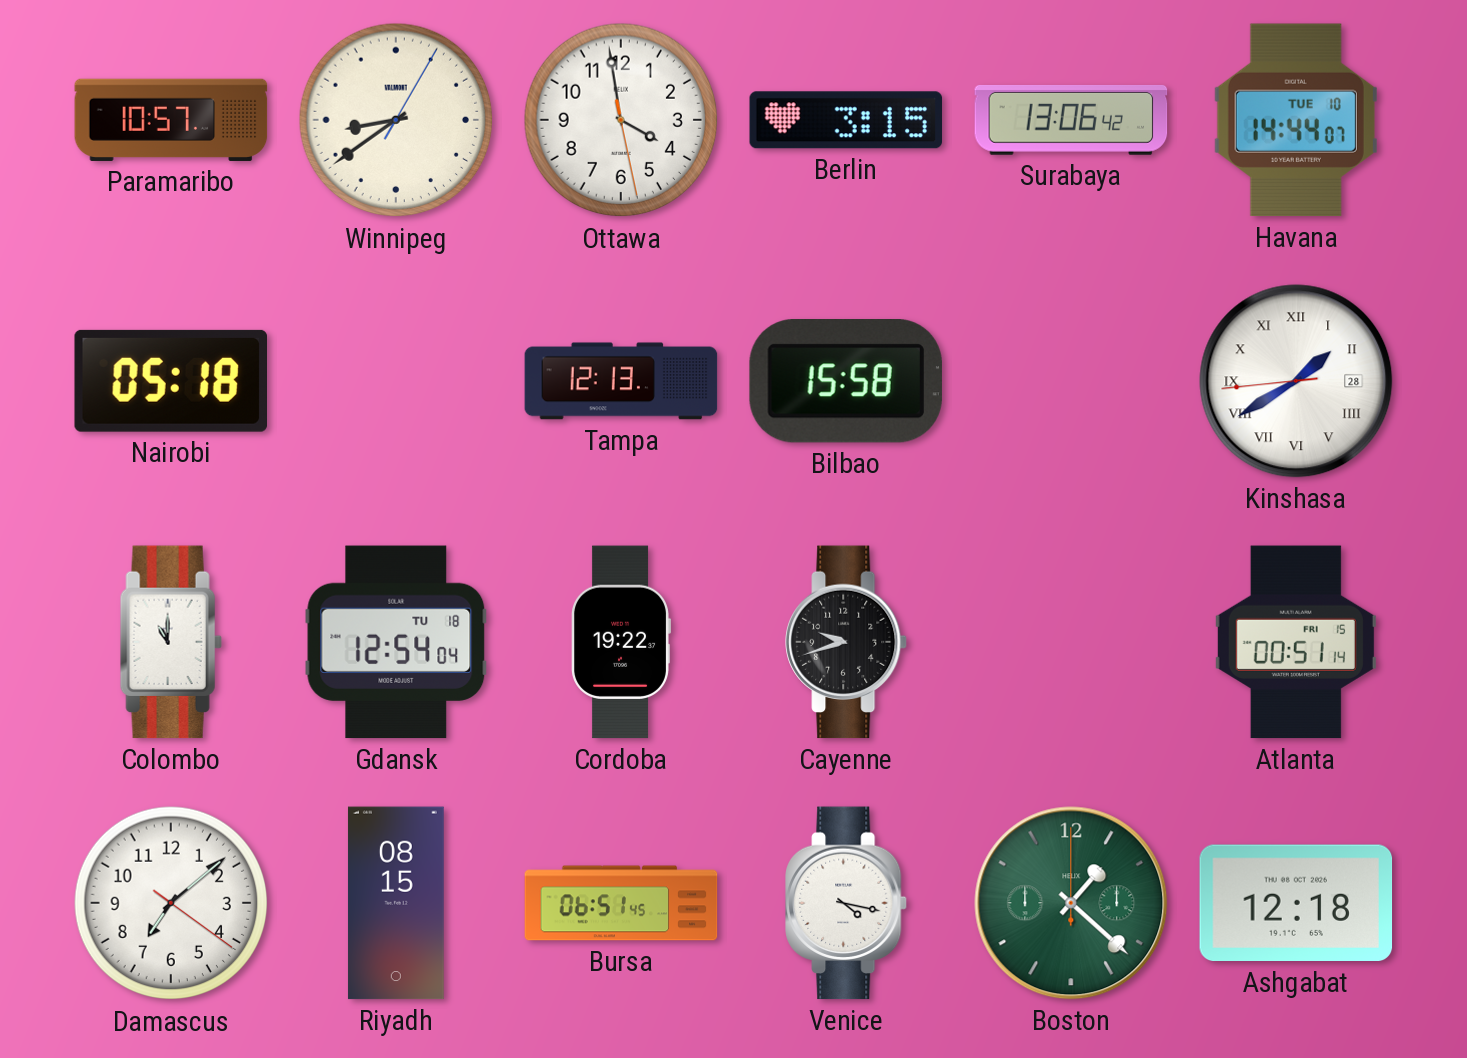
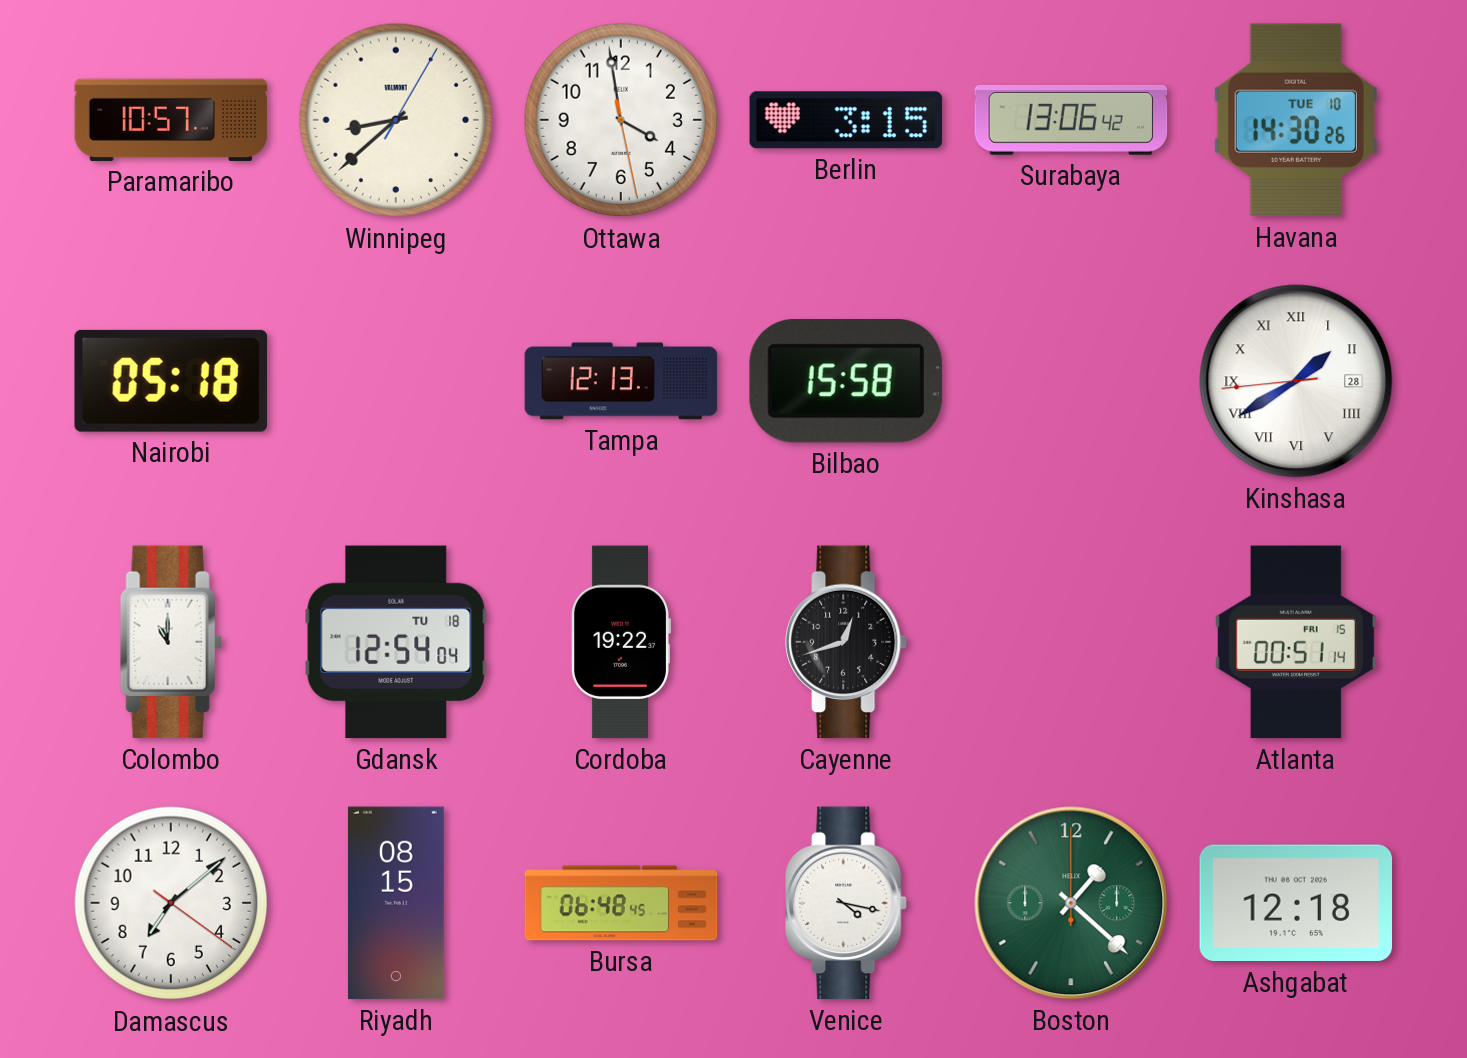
Winnipeg: 8:39 -> 8:38
Havana: 14:44 -> 14:30
Cayenne: 9:42 -> 12:42
Bursa: 06:51 -> 06:48
